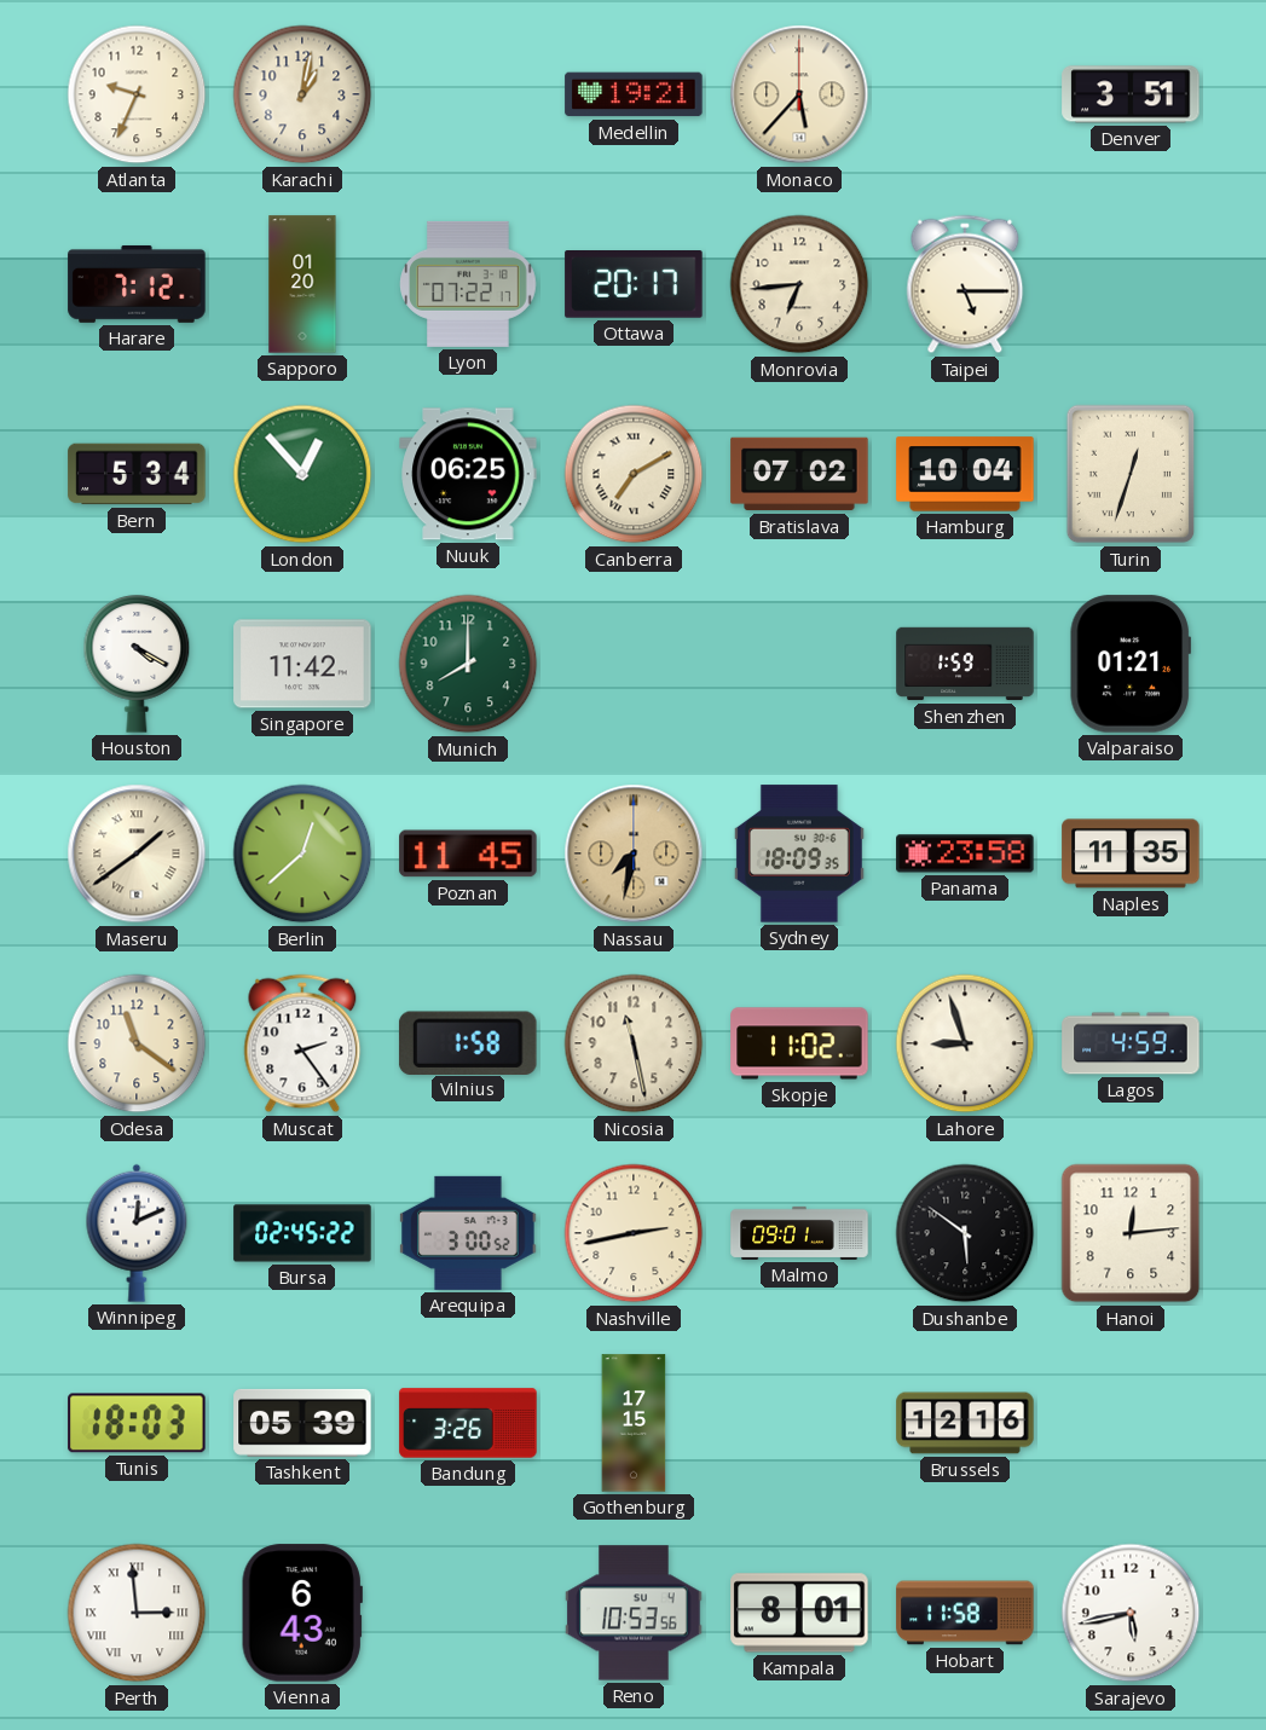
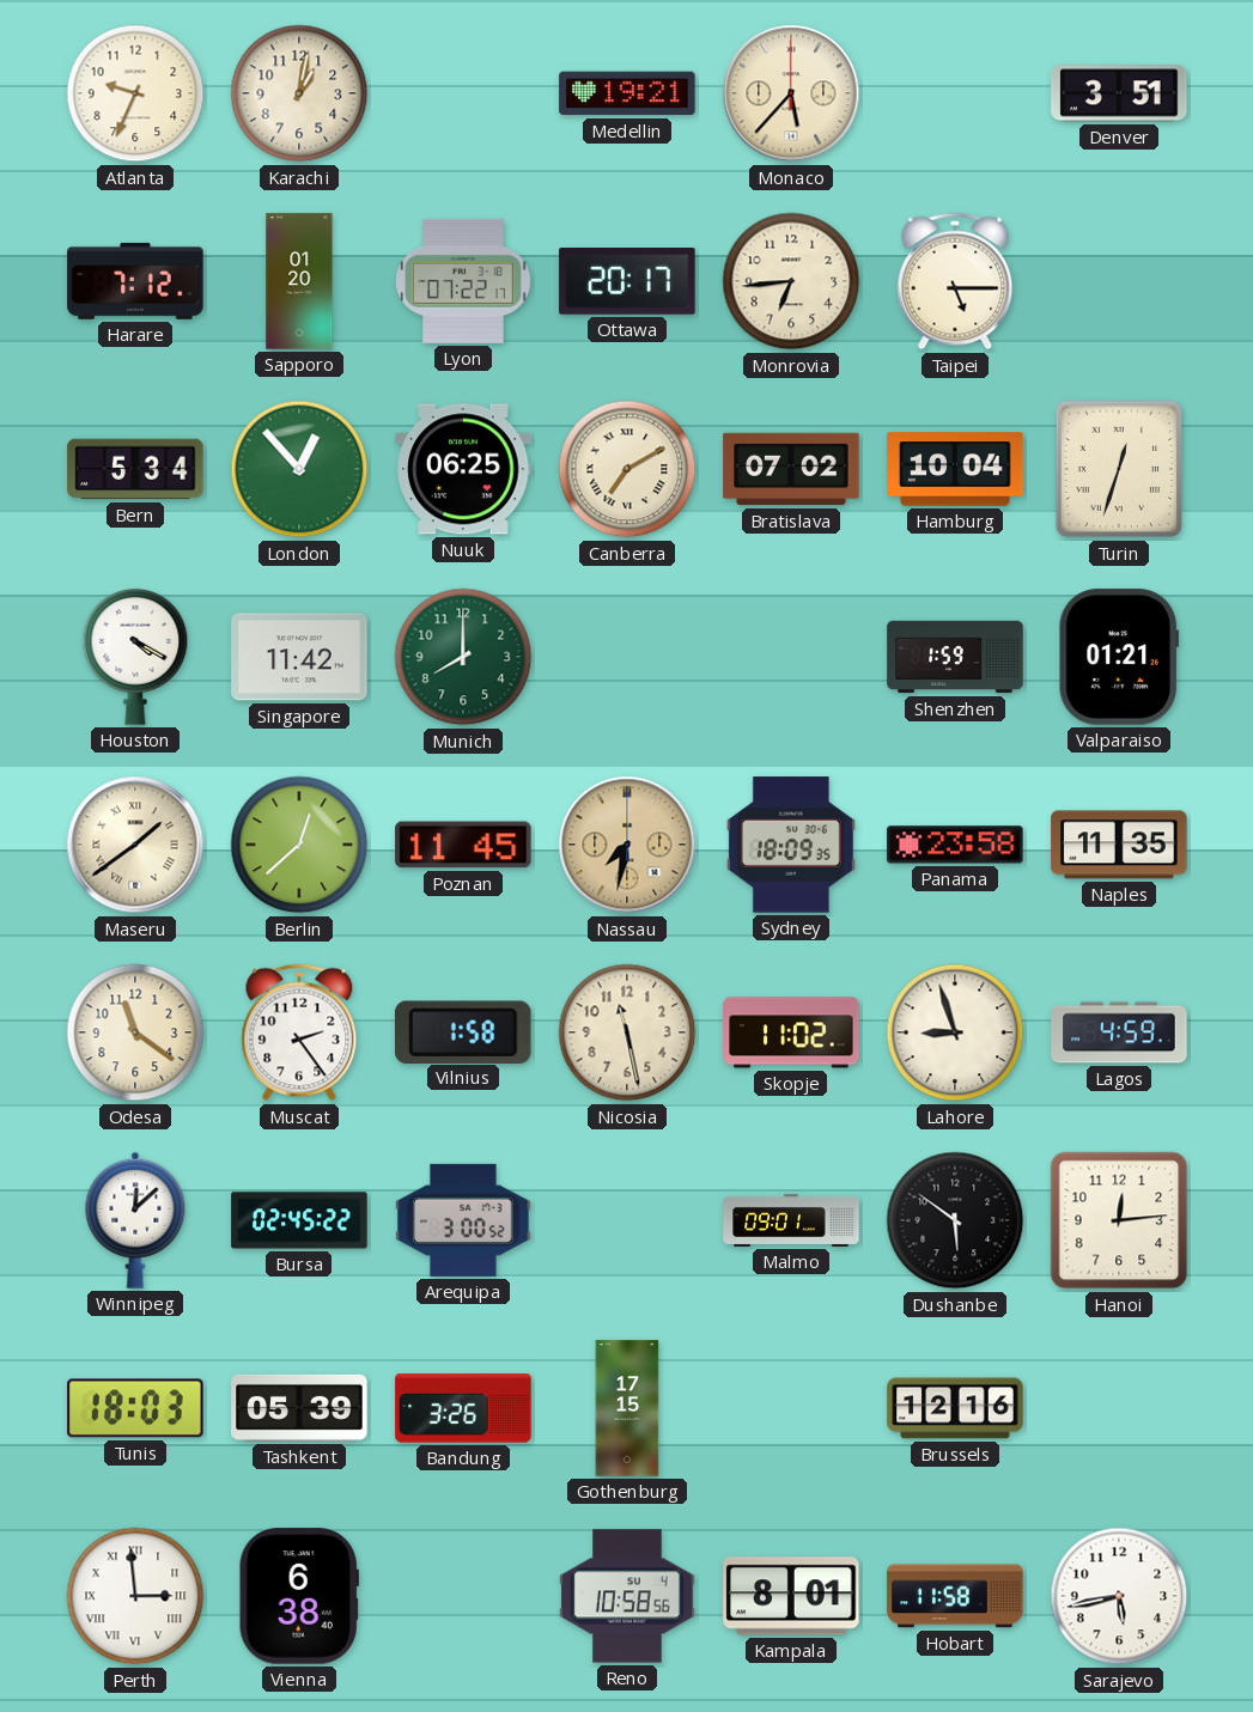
Winnipeg: 12:11 -> 12:08
Nashville: 2:43 -> none
Vienna: 6:43 -> 6:38
Reno: 10:53 -> 10:58
